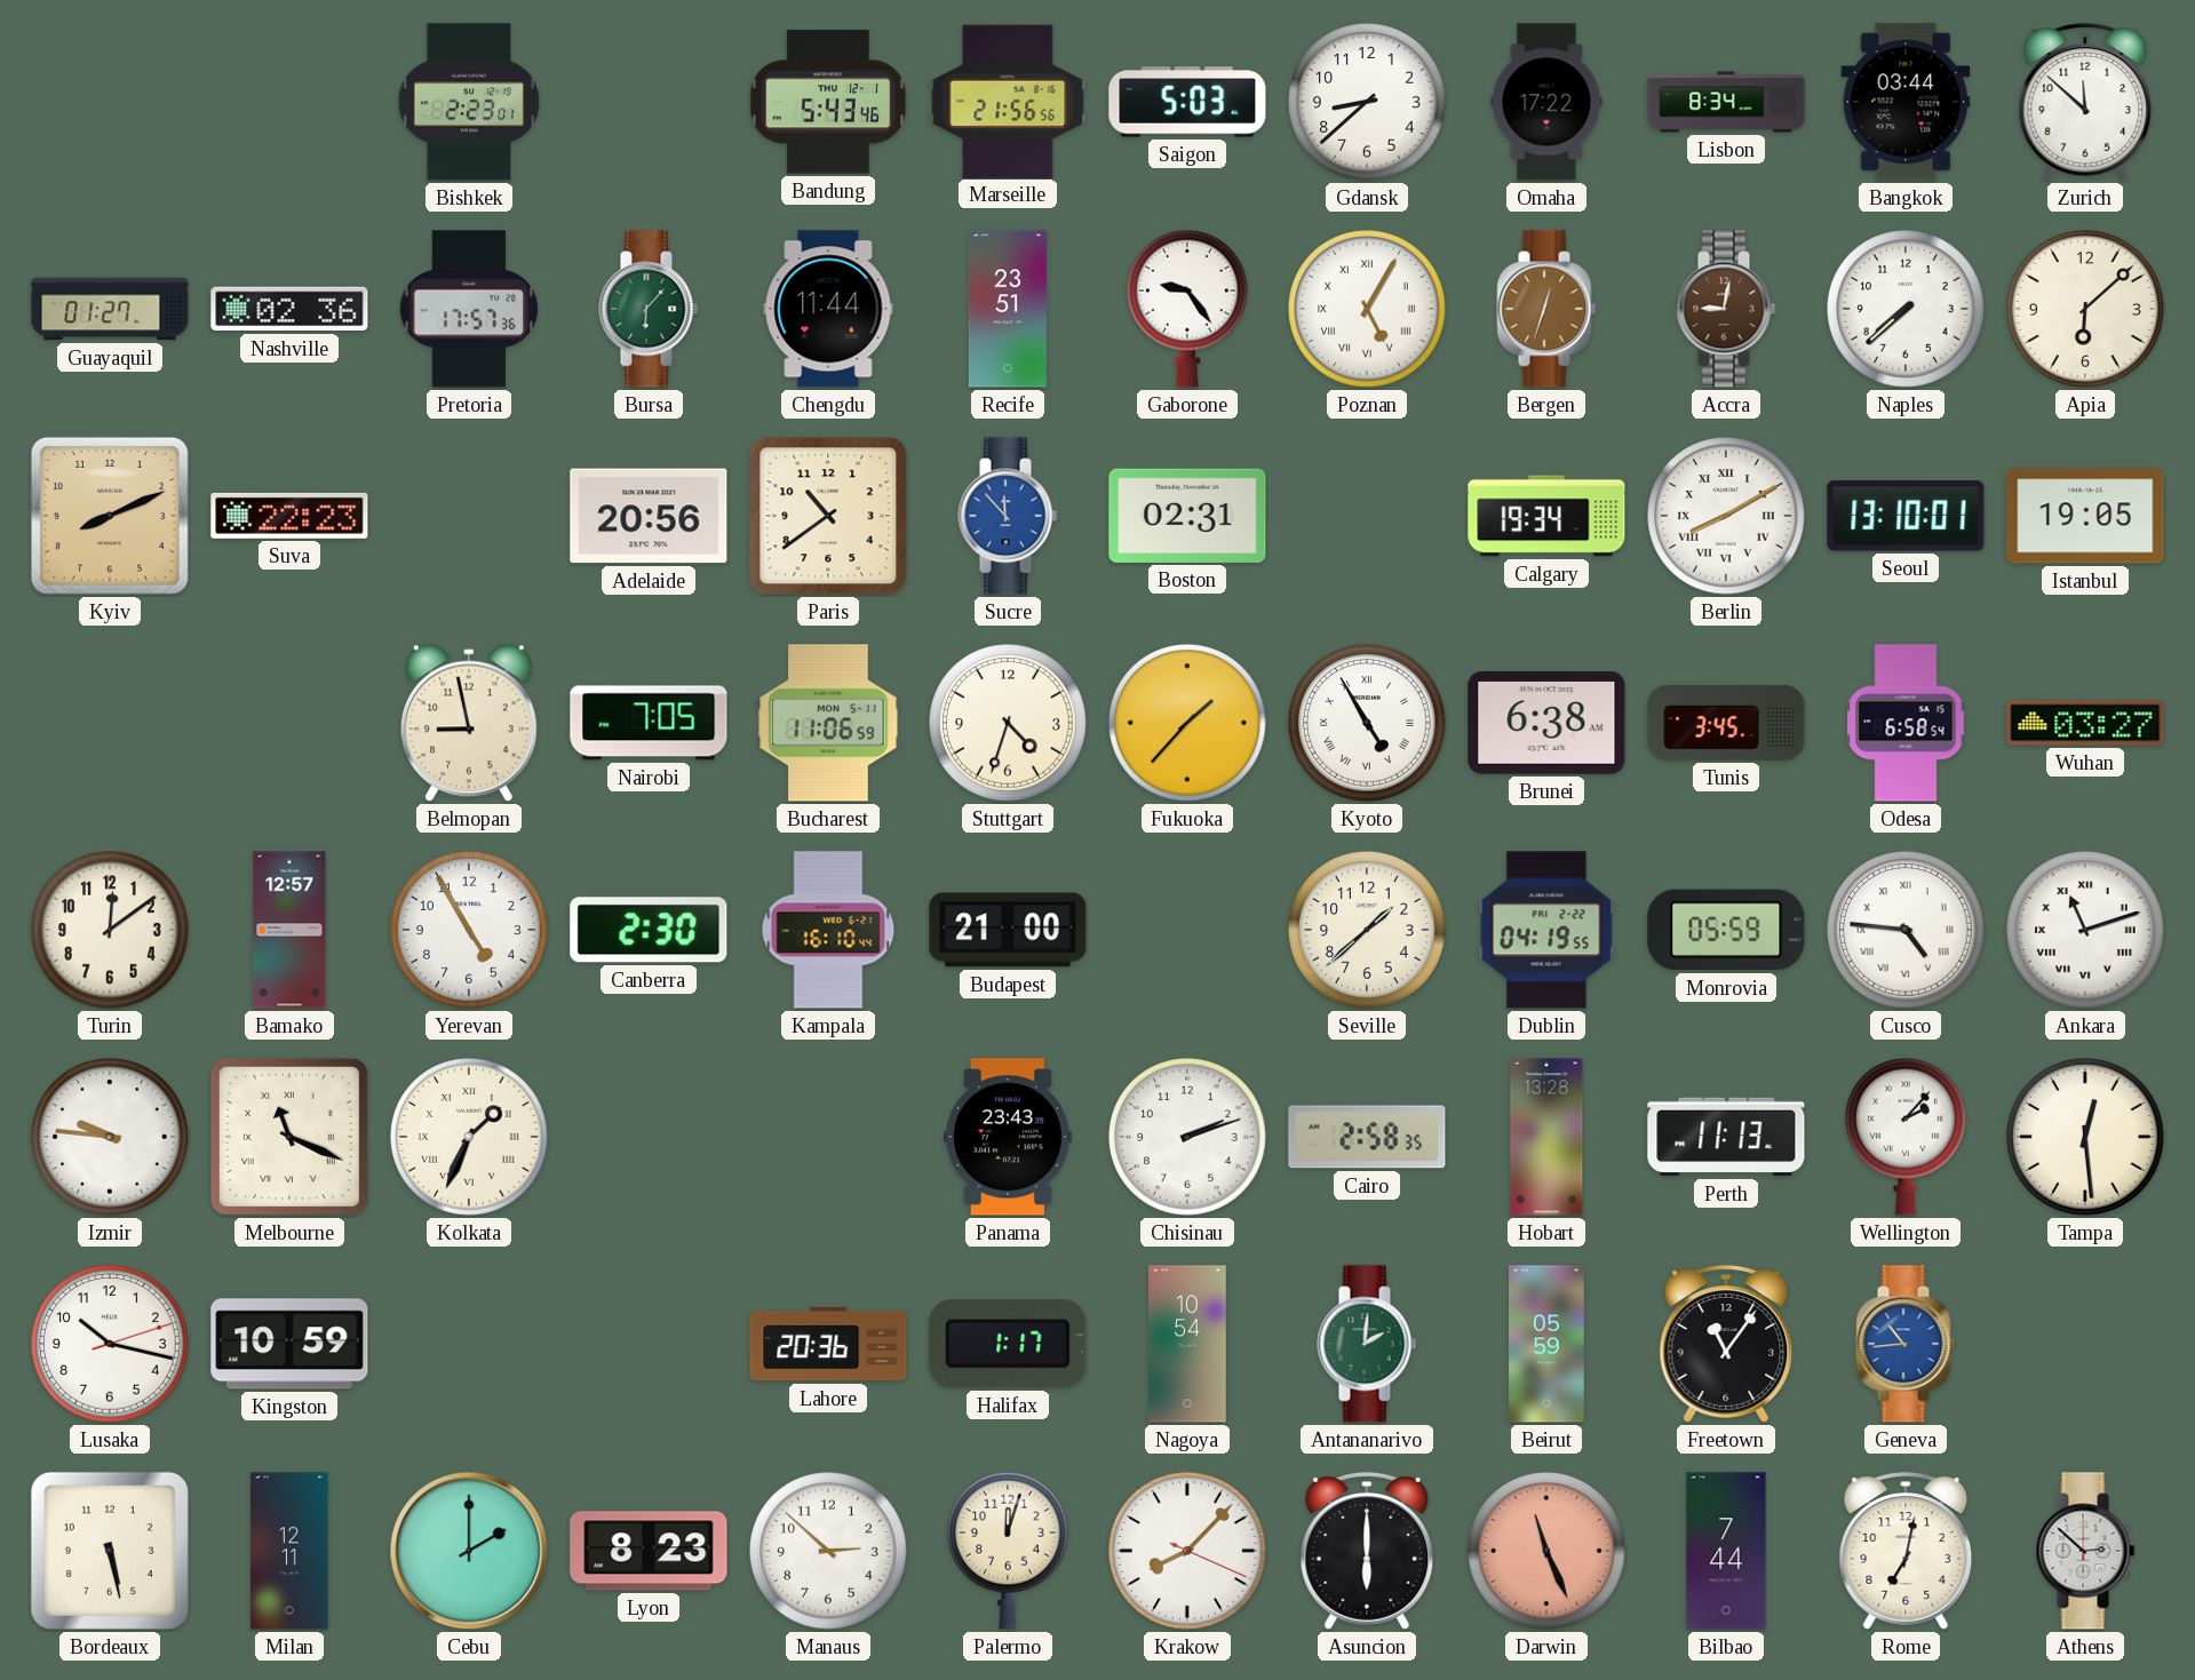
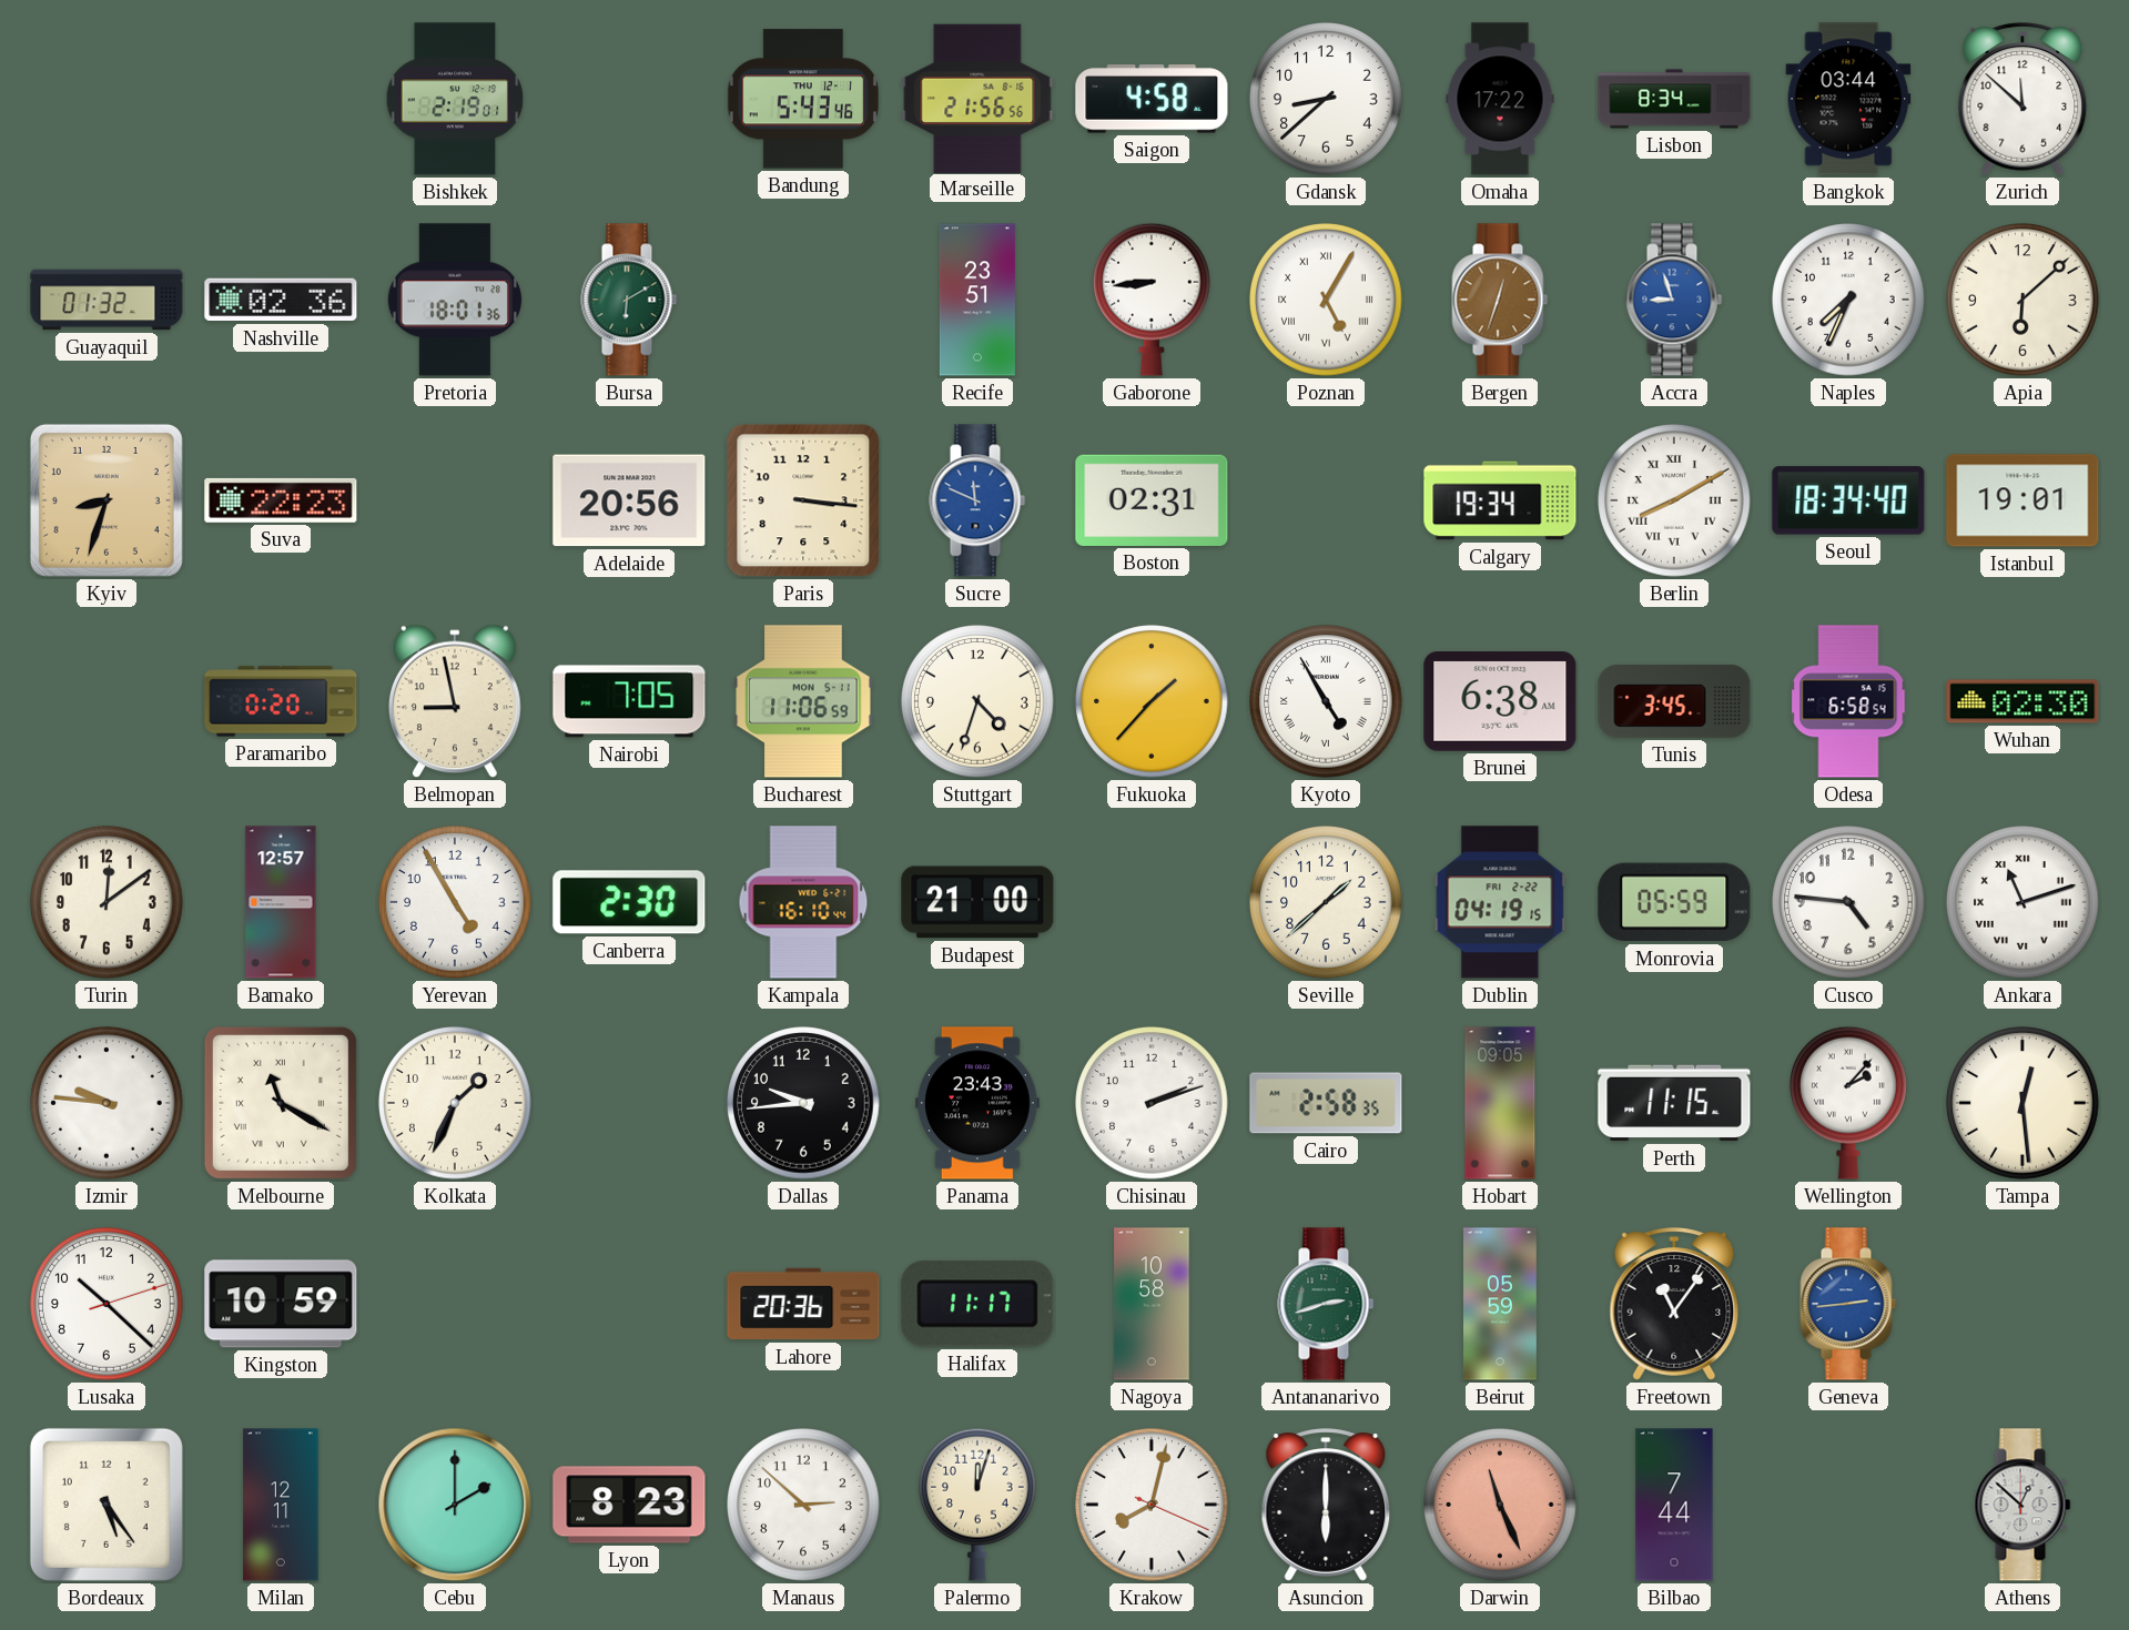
Bishkek: 2:23 -> 2:19
Saigon: 5:03 -> 4:58
Guayaquil: 01:27 -> 01:32
Pretoria: 17:57 -> 18:01
Bursa: 6:07 -> 6:10
Chengdu: 11:44 -> none
Gaborone: 9:24 -> 8:44
Accra: 9:02 -> 8:57
Accra dial: brown -> blue
Naples: 7:38 -> 7:34
Kyiv: 8:11 -> 8:33
Paris: 10:39 -> 3:16
Sucre: 11:53 -> 11:49
Seoul: 13:10 -> 18:34
Istanbul: 19:05 -> 19:01
Paramaribo: none -> 0:20
Wuhan: 03:27 -> 02:30
Dublin: 04:19:55 -> 04:19:15
Cusco numerals: Roman -> Arabic
Melbourne: 11:19 -> 11:20
Kolkata numerals: Roman -> Arabic
Dallas: none -> 9:44
Hobart: 13:28 -> 09:05
Perth: 11:13 -> 11:15
Lusaka: 10:17 -> 10:22
Halifax: 1:17 -> 11:17
Nagoya: 10:54 -> 10:58
Antananarivo: 2:01 -> 2:42
Geneva: 10:44 -> 2:44
Bordeaux: 5:28 -> 5:24
Krakow: 8:07 -> 8:02
Rome: 7:02 -> none
Athens: 2:52 -> 12:52
